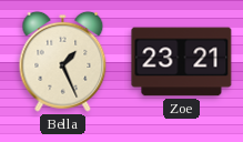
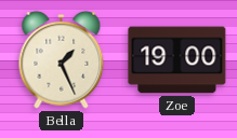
Zoe: 23:21 -> 19:00
